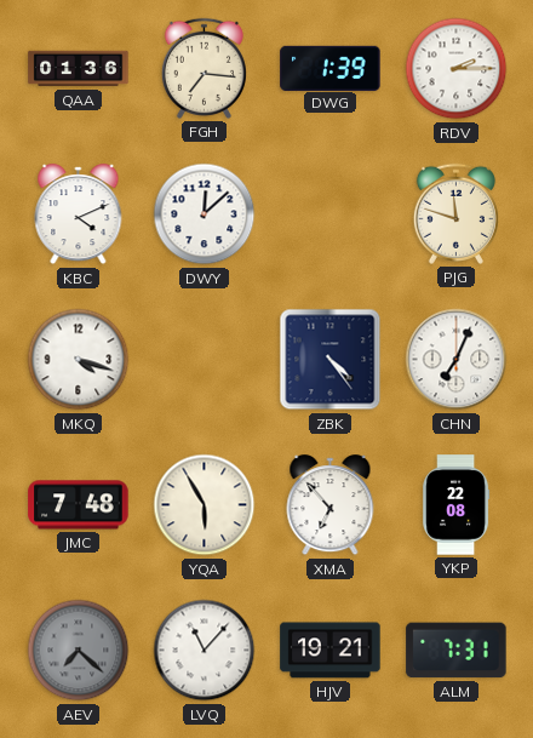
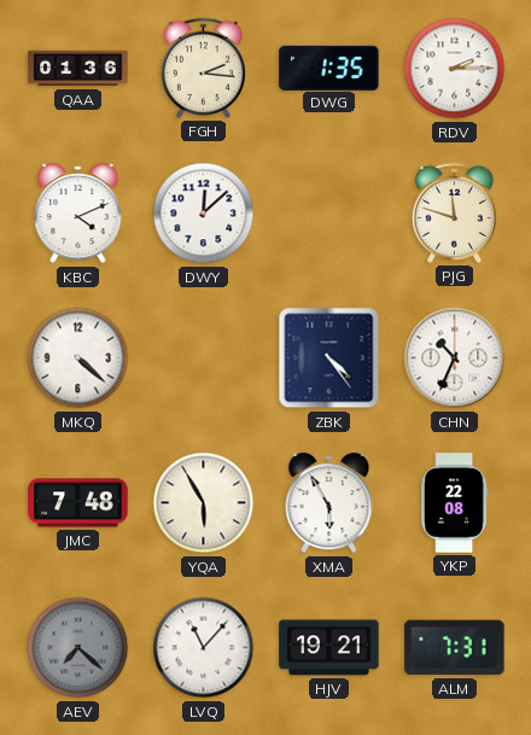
FGH: 7:16 -> 2:16
DWG: 1:39 -> 1:35
MKQ: 4:18 -> 4:22
CHN: 7:04 -> 10:34
XMA: 6:53 -> 5:55
